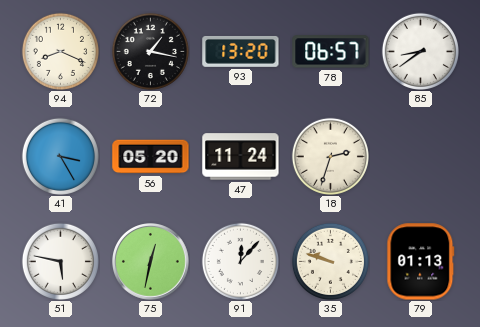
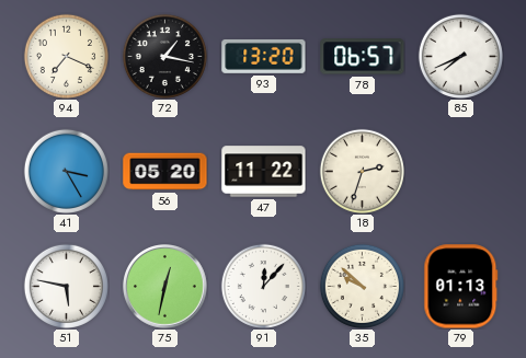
94: 8:19 -> 7:19
85: 8:39 -> 7:41
47: 11:24 -> 11:22
35: 9:48 -> 9:52
